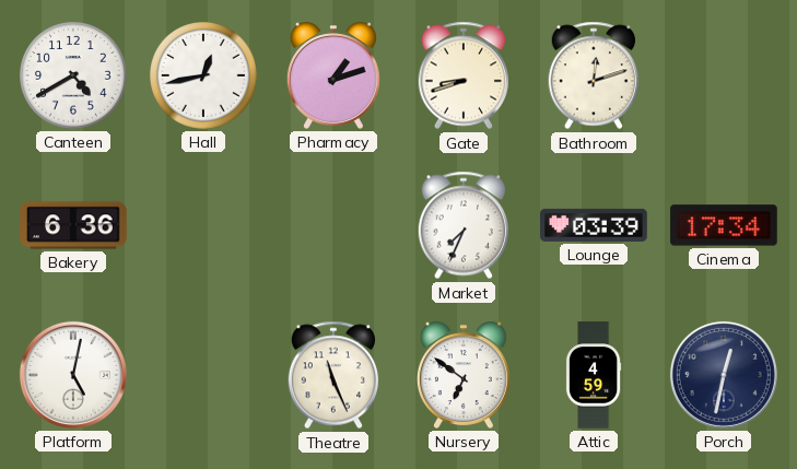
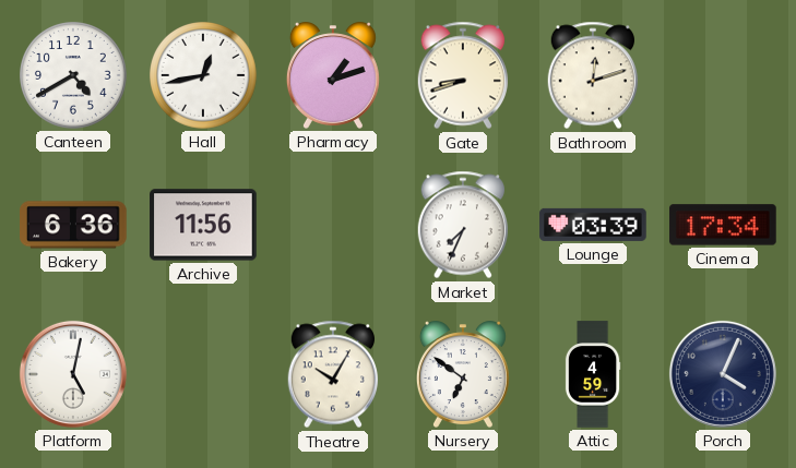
Archive: none -> 11:56
Theatre: 11:26 -> 10:05
Porch: 12:32 -> 4:04
